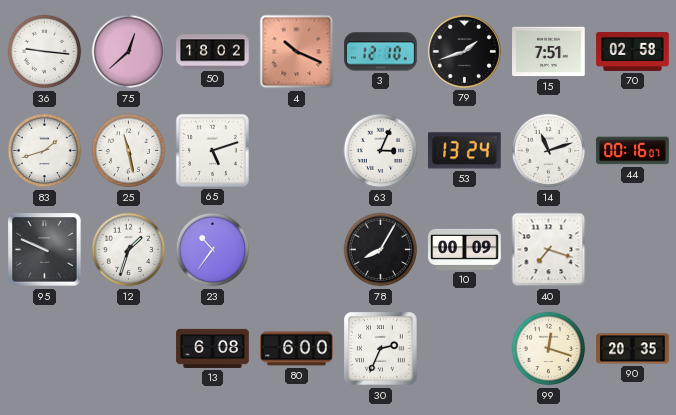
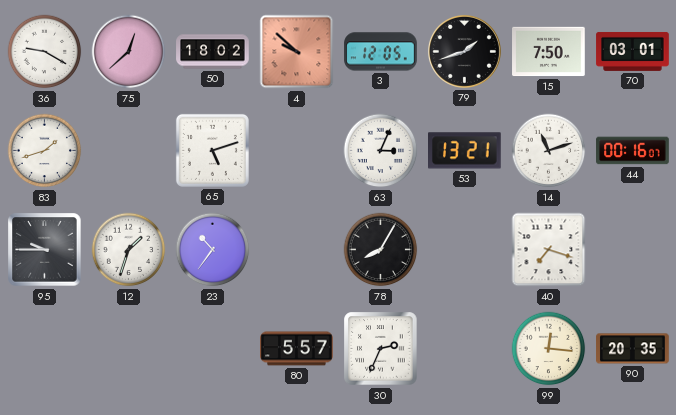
36: 9:16 -> 9:20
4: 10:19 -> 9:52
3: 12:10 -> 12:05
15: 7:51 -> 7:50
70: 02:58 -> 03:01
25: 11:28 -> none
53: 13:24 -> 13:21
95: 9:49 -> 9:45
10: 00:09 -> none
13: 6:08 -> none
80: 6:00 -> 5:57
99: 12:18 -> 12:16
